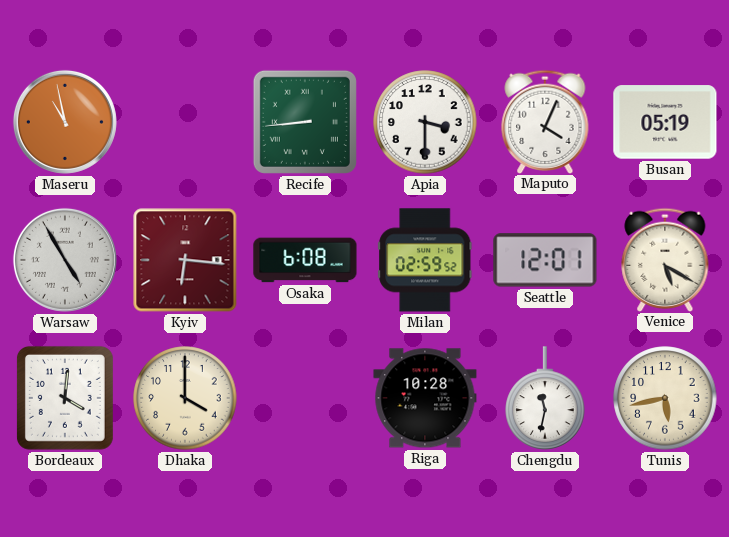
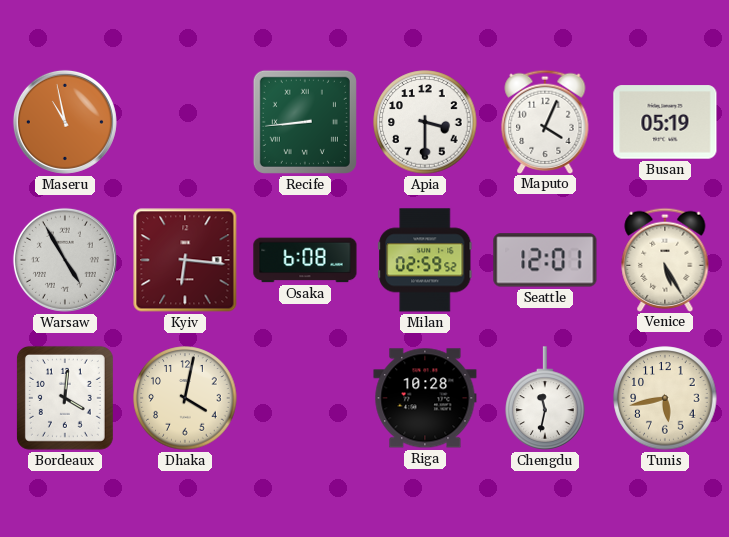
Venice: 5:20 -> 5:25
Dhaka: 4:00 -> 4:02
